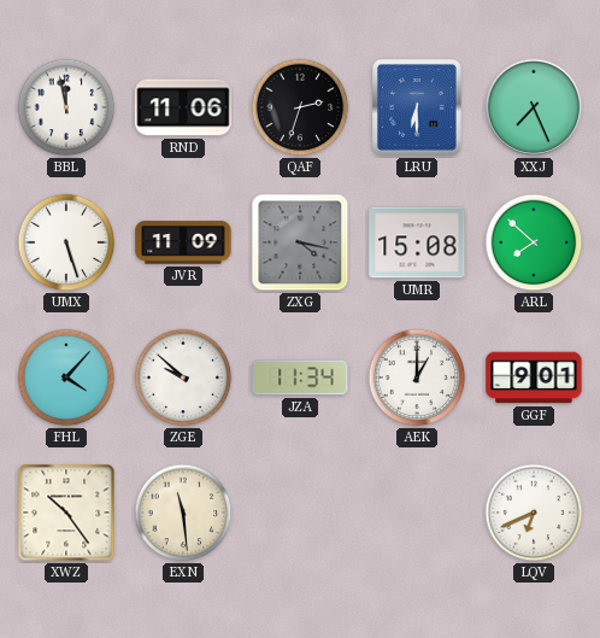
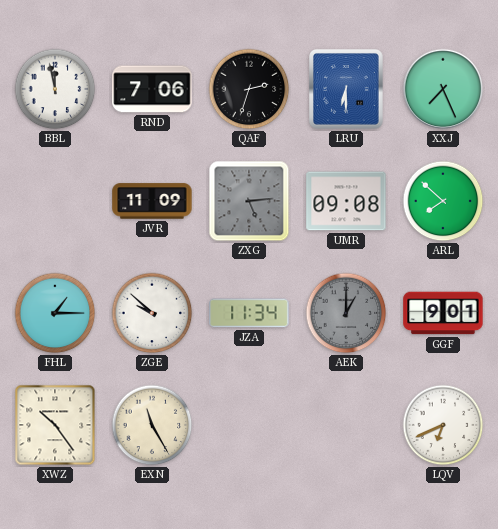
RND: 11:06 -> 7:06
UMX: 5:27 -> none
ZXG: 4:17 -> 5:14
UMR: 15:08 -> 09:08
FHL: 4:07 -> 1:15
AEK dial: white -> grey
EXN: 11:29 -> 11:25
